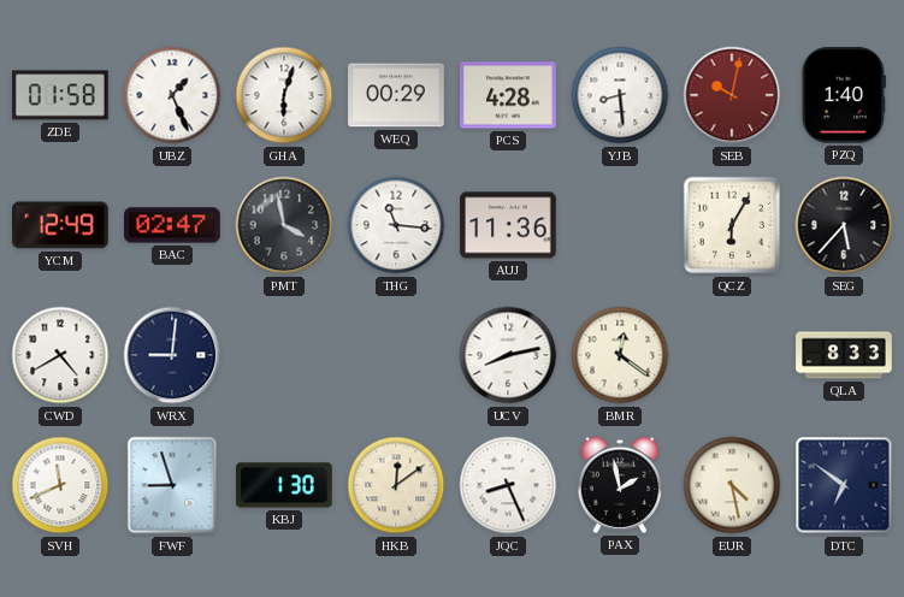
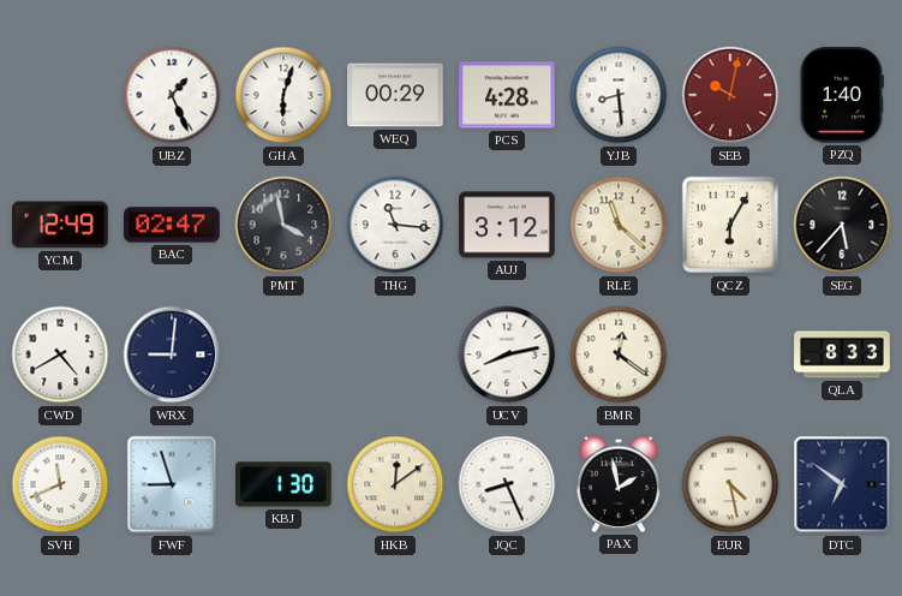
ZDE: 01:58 -> none
AUJ: 11:36 -> 3:12
RLE: none -> 11:22
